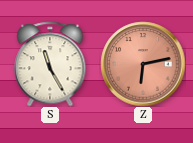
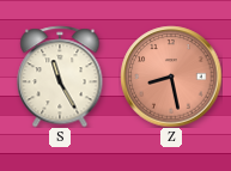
Z: 6:13 -> 8:28
